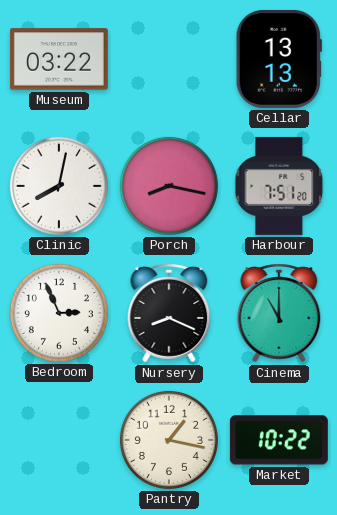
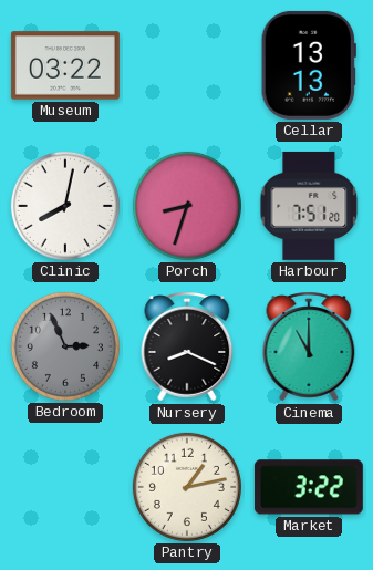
Porch: 8:17 -> 8:33
Bedroom dial: white -> grey
Pantry: 1:17 -> 1:13
Market: 10:22 -> 3:22
